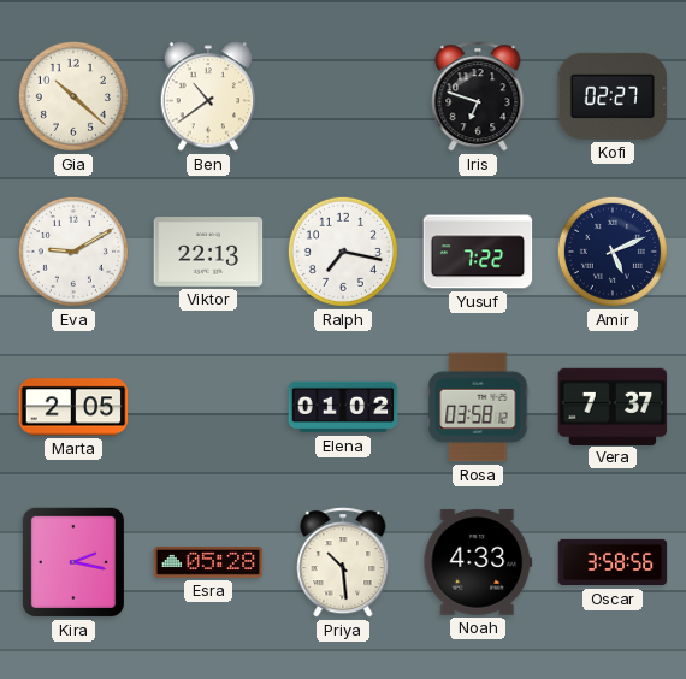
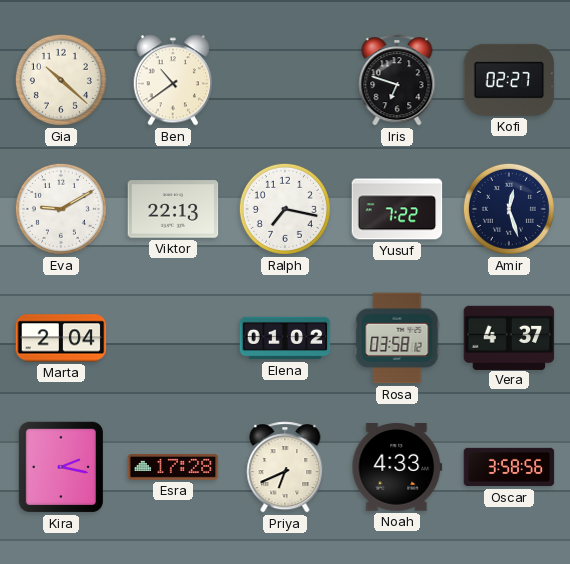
Amir: 5:11 -> 12:27
Marta: 2:05 -> 2:04
Vera: 7:37 -> 4:37
Esra: 05:28 -> 17:28
Priya: 10:29 -> 6:41
